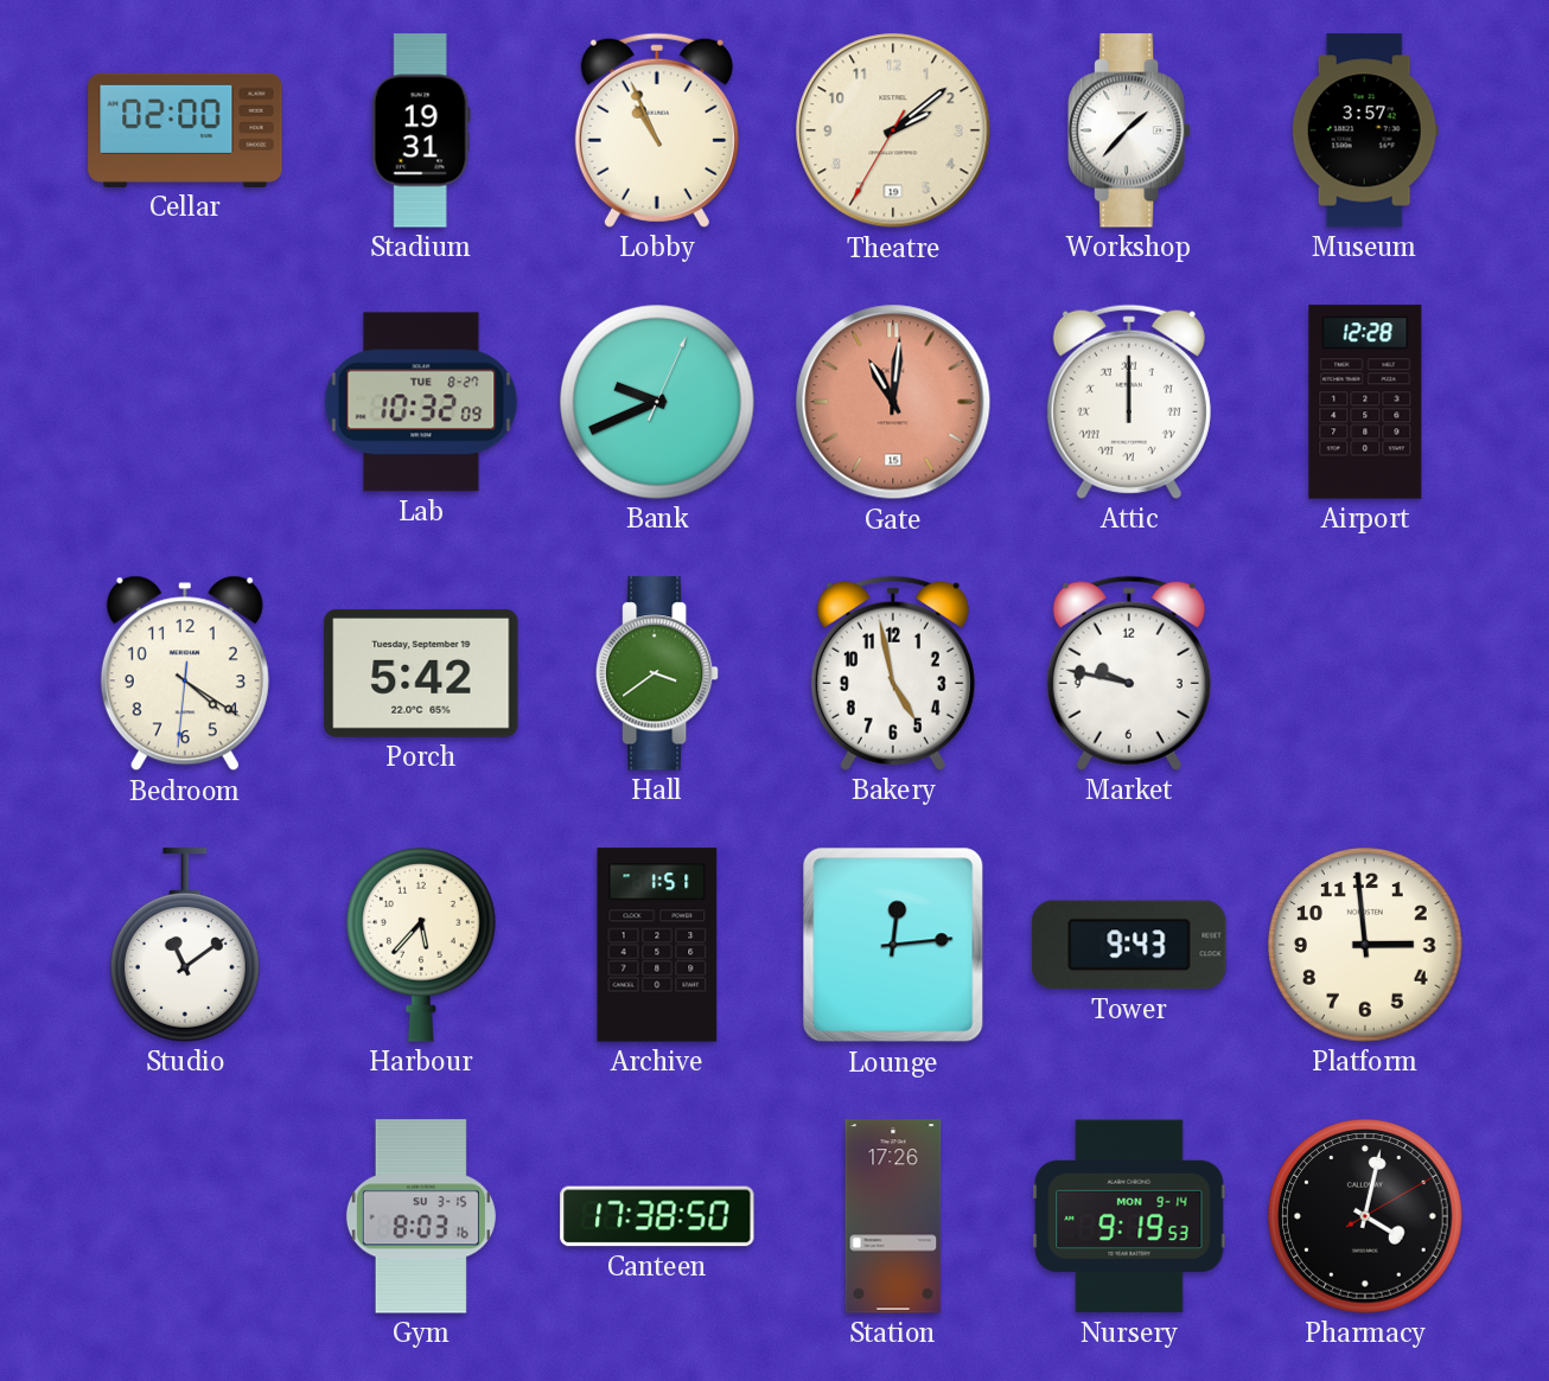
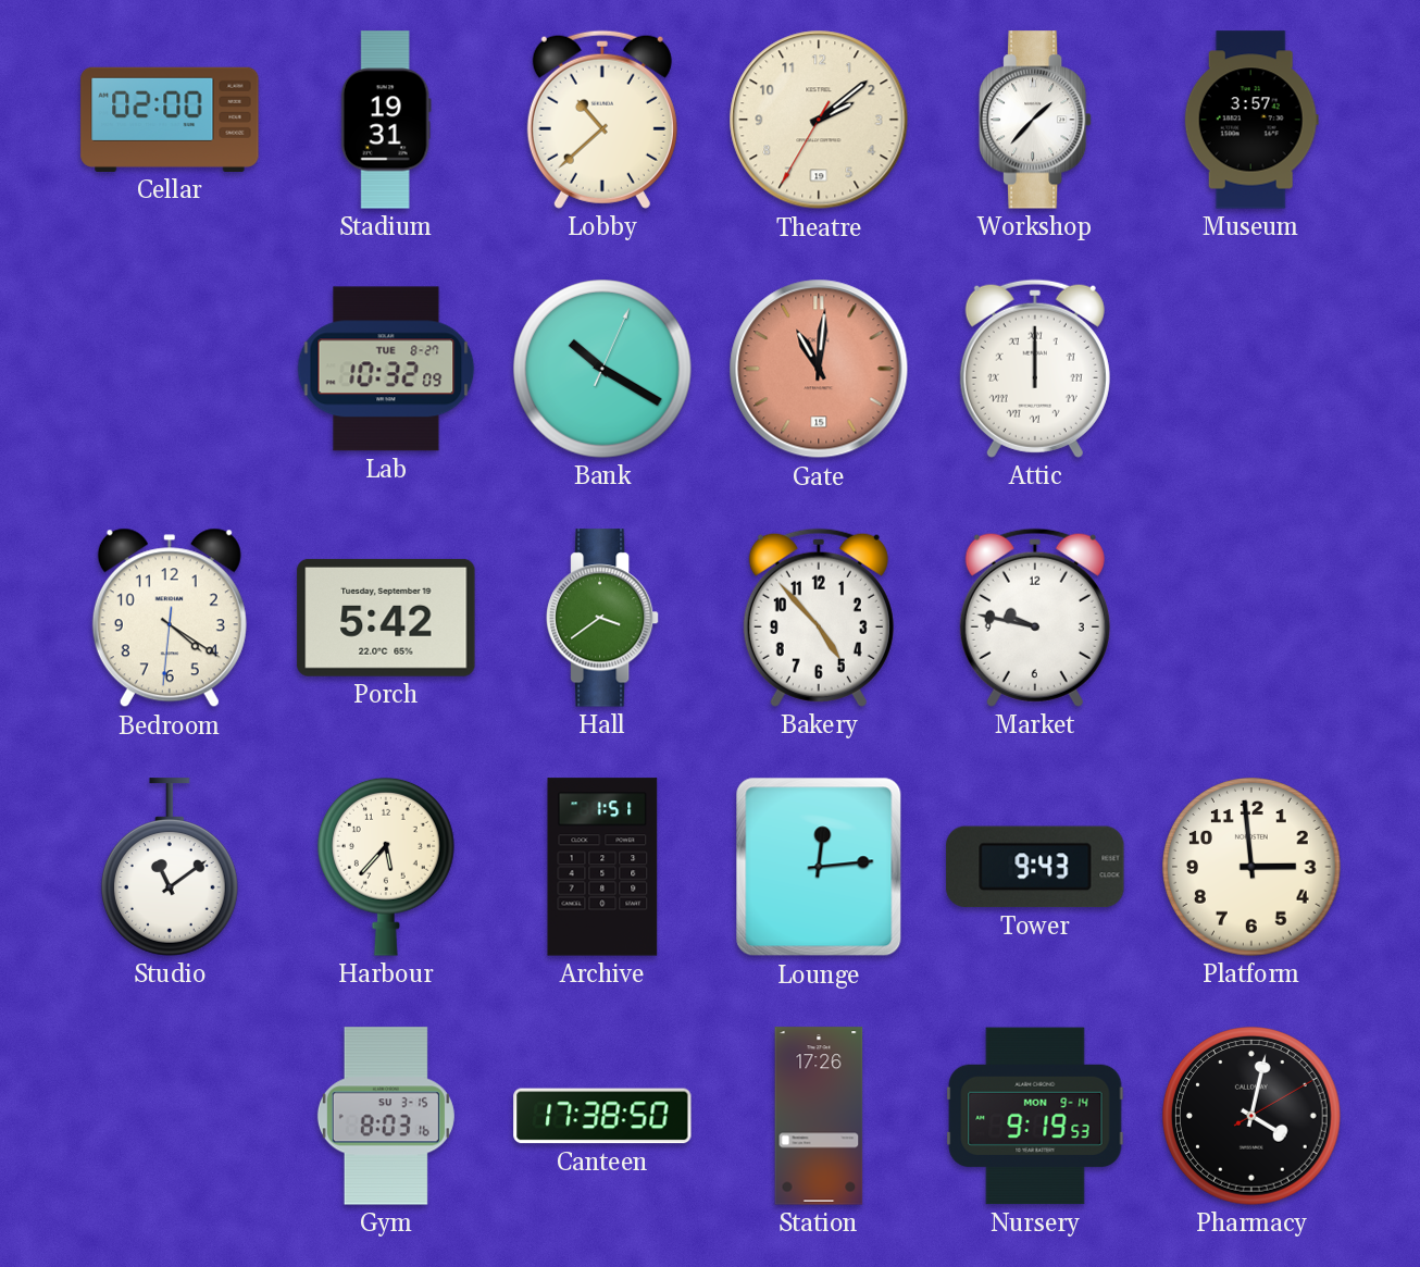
Lobby: 10:56 -> 10:38
Bank: 9:41 -> 10:20
Airport: 12:28 -> none
Bakery: 4:58 -> 4:53
